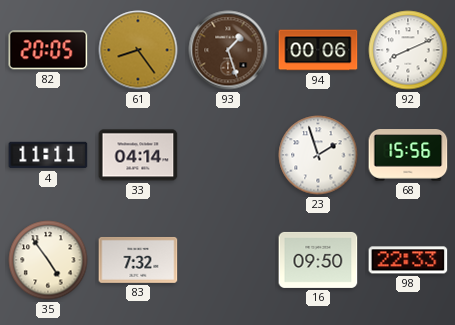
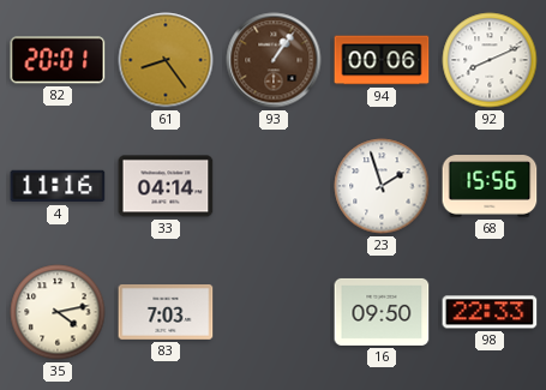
82: 20:05 -> 20:01
93: 1:27 -> 1:06
4: 11:11 -> 11:16
35: 4:54 -> 4:13
83: 7:32 -> 7:03
